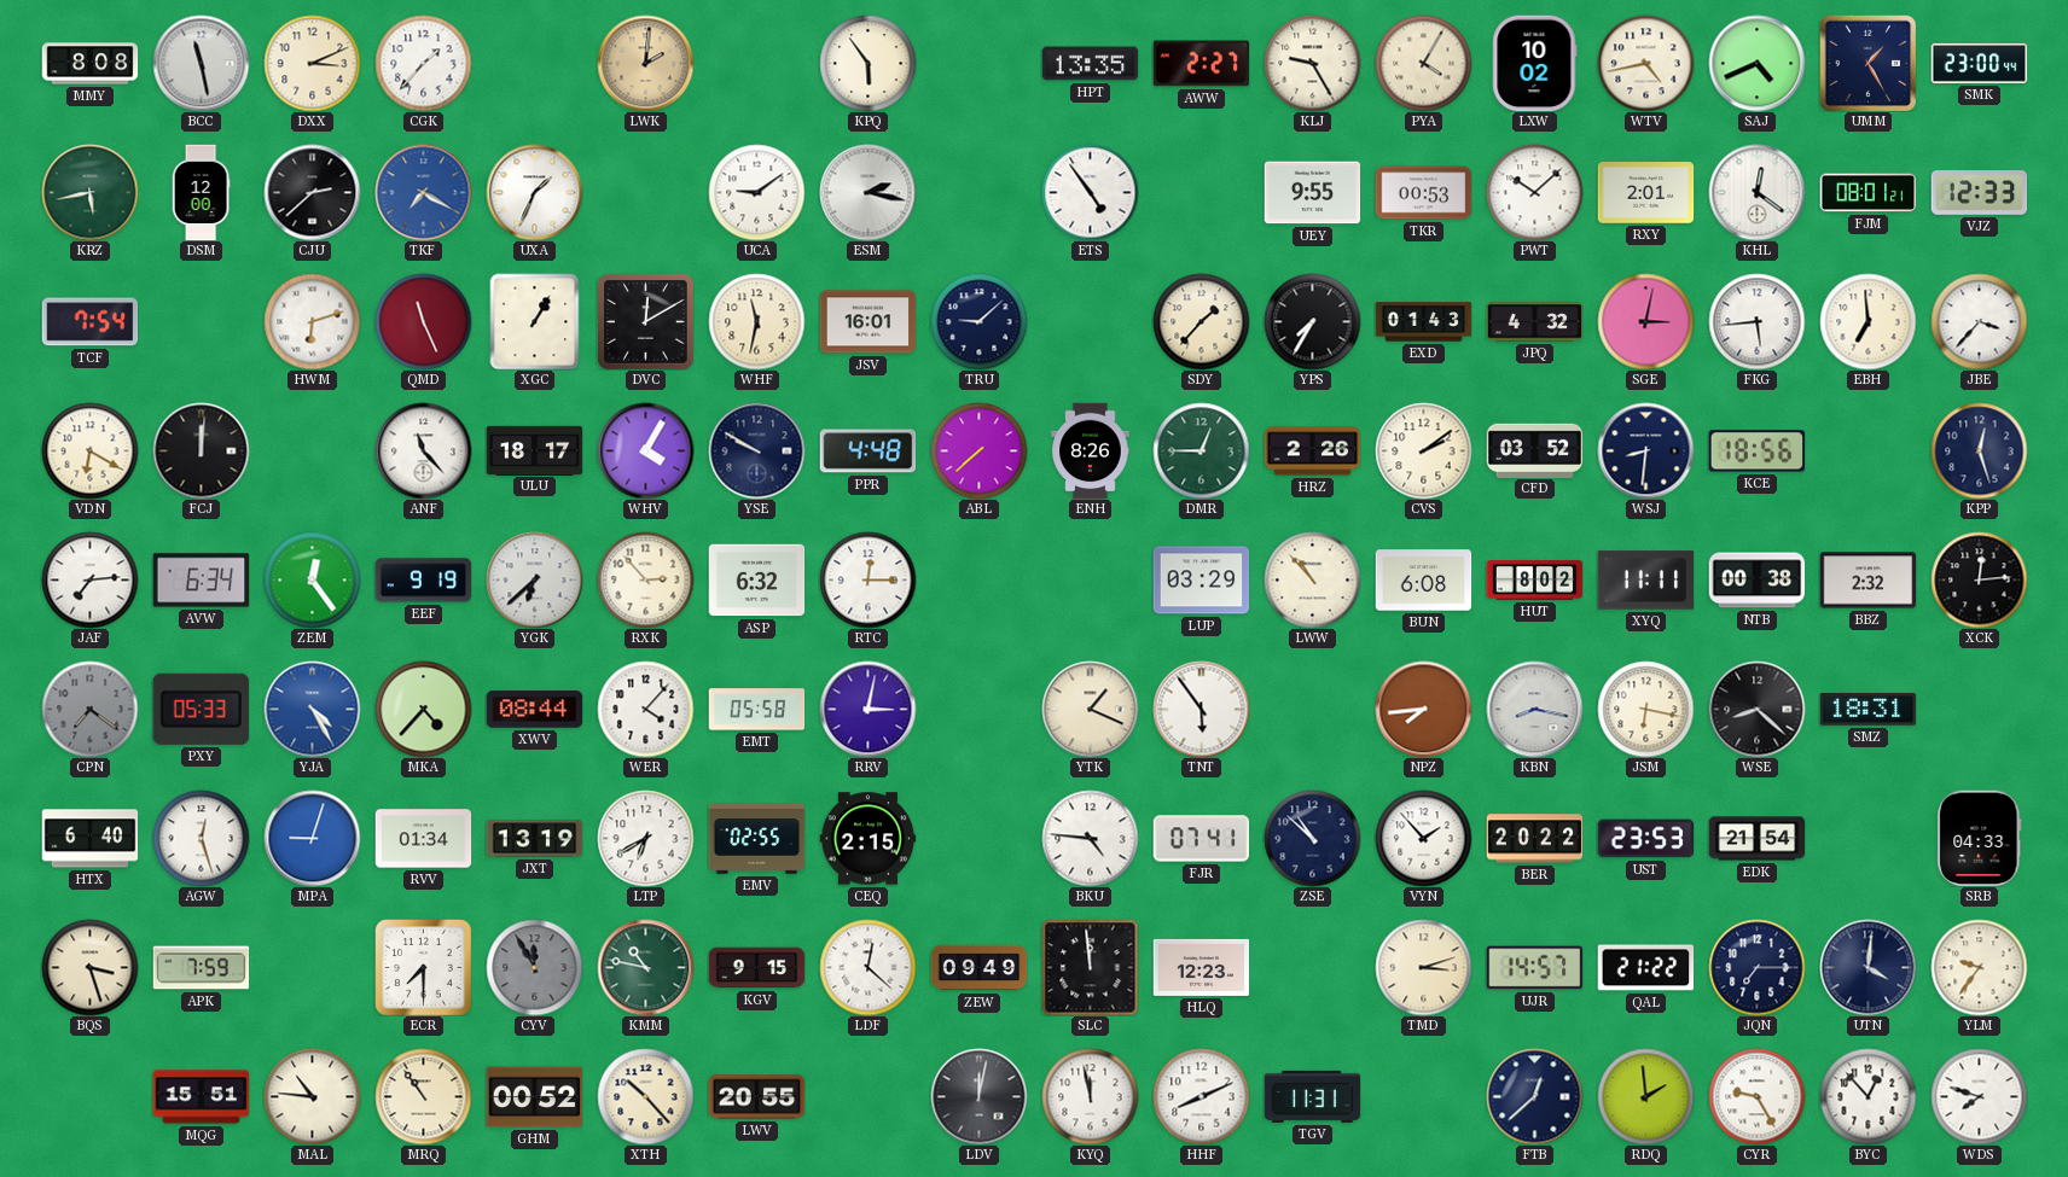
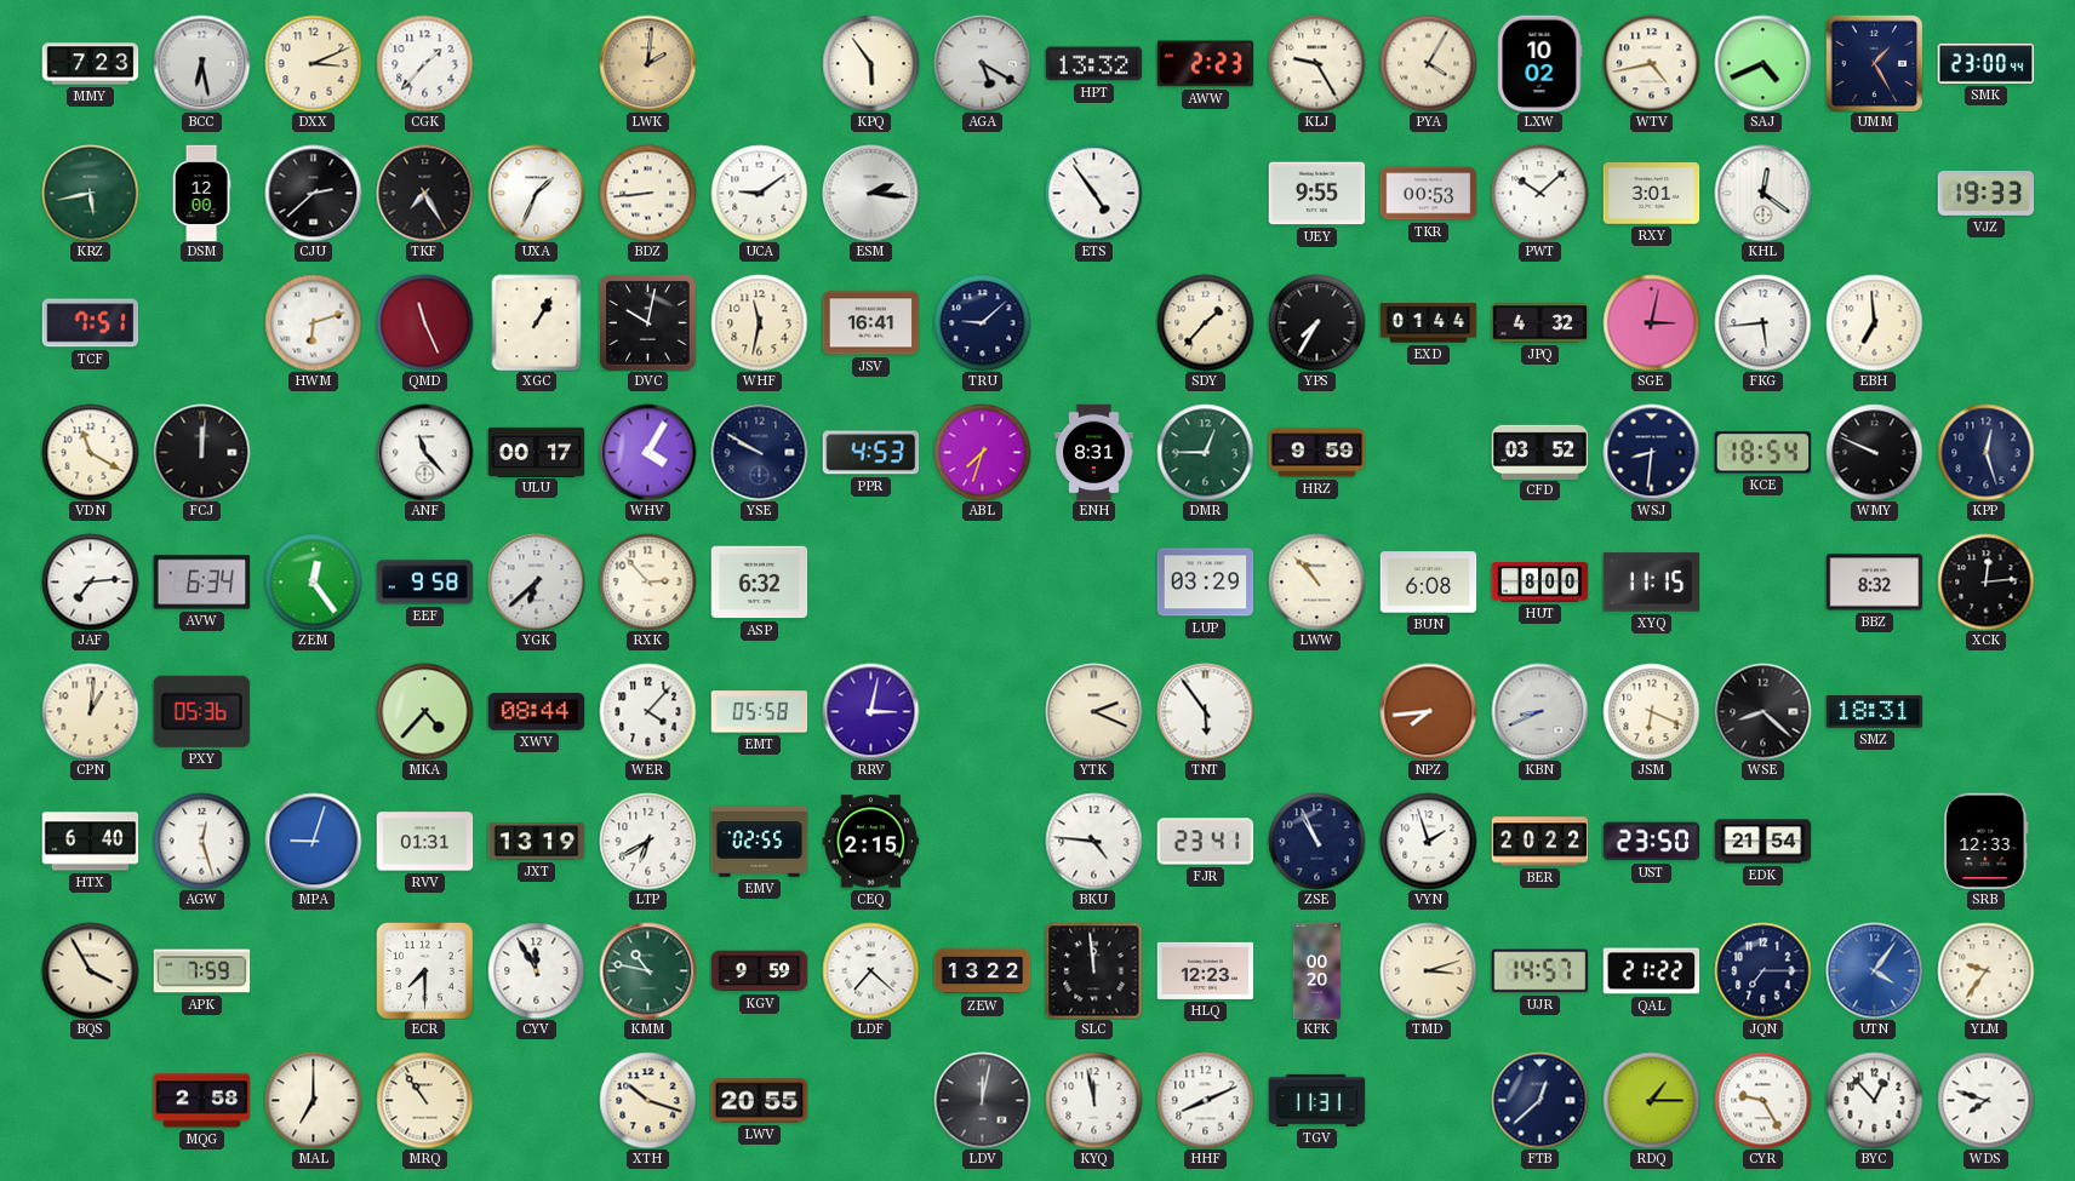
MMY: 8:08 -> 7:23
BCC: 11:28 -> 6:28
AGA: none -> 5:20
HPT: 13:35 -> 13:32
AWW: 2:27 -> 2:23
TKF: 7:20 -> 7:25
TKF dial: blue -> black
BDZ: none -> 8:44
ESM: 2:17 -> 2:16
RXY: 2:01 -> 3:01
FJM: 08:01 -> none
VJZ: 12:33 -> 19:33
TCF: 7:54 -> 7:51
DVC: 12:10 -> 10:02
JSV: 16:01 -> 16:41
EXD: 01:43 -> 01:44
JBE: 3:37 -> none
VDN: 6:20 -> 11:20
ULU: 18:17 -> 00:17
PPR: 4:48 -> 4:53
ABL: 7:38 -> 7:33
ENH: 8:26 -> 8:31
HRZ: 2:26 -> 9:59
CVS: 2:09 -> none
KCE: 18:56 -> 18:54
WMY: none -> 9:49
EEF: 9:19 -> 9:58
RTC: 12:15 -> none
HUT: 8:02 -> 8:00
XYQ: 11:11 -> 11:15
NTB: 00:38 -> none
BBZ: 2:32 -> 8:32
CPN: 7:21 -> 1:01
CPN dial: grey -> cream
PXY: 05:33 -> 05:36
YJA: 4:25 -> none
YTK: 1:19 -> 2:19
KBN: 8:17 -> 8:41
JSM: 6:17 -> 6:19
RVV: 01:34 -> 01:31
FJR: 07:41 -> 23:41
ZSE: 10:52 -> 10:56
VYN: 1:53 -> 1:57
UST: 23:53 -> 23:50
SRB: 04:33 -> 12:33
BQS: 3:27 -> 3:55
CYV dial: grey -> white
KGV: 9:15 -> 9:59
LDF: 12:22 -> 7:22
ZEW: 09:49 -> 13:22
KFK: none -> 00:20
UTN: 4:01 -> 4:06
UTN dial: navy -> blue
MQG: 15:51 -> 2:58
MAL: 10:46 -> 7:00
GHM: 00:52 -> none
XTH: 10:23 -> 10:18
RDQ: 1:59 -> 1:15
